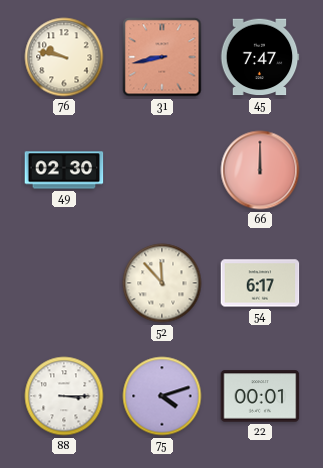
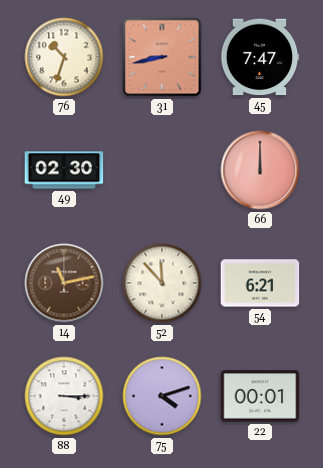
76: 9:47 -> 10:33
14: none -> 11:13
54: 6:17 -> 6:21
